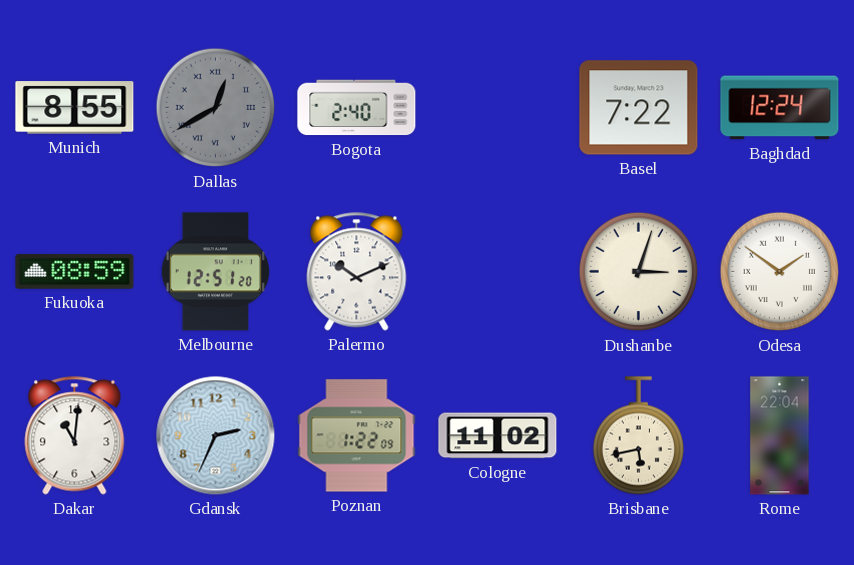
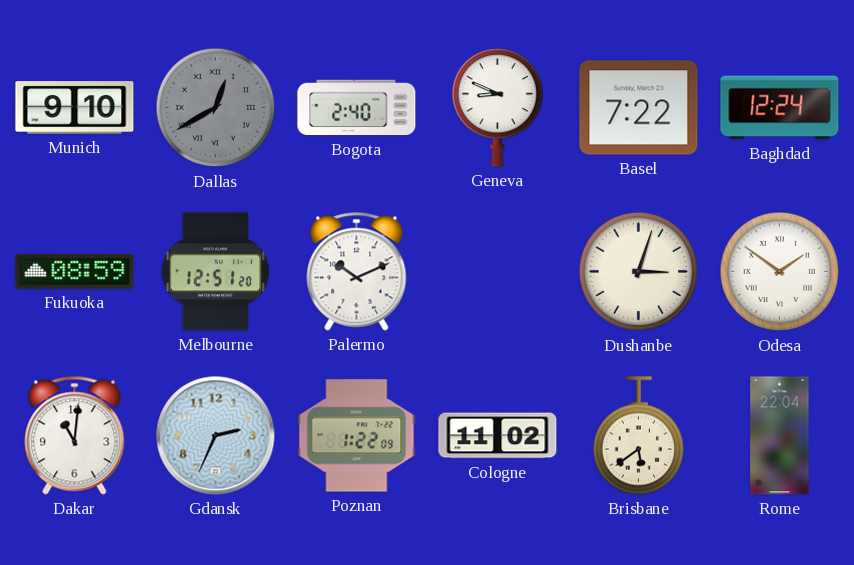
Munich: 8:55 -> 9:10
Geneva: none -> 8:49
Brisbane: 5:43 -> 5:39
